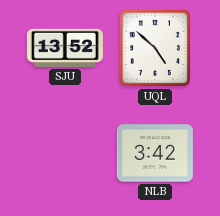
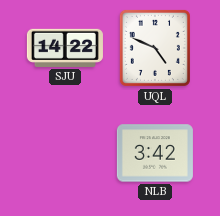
SJU: 13:52 -> 14:22
UQL: 4:52 -> 4:49
